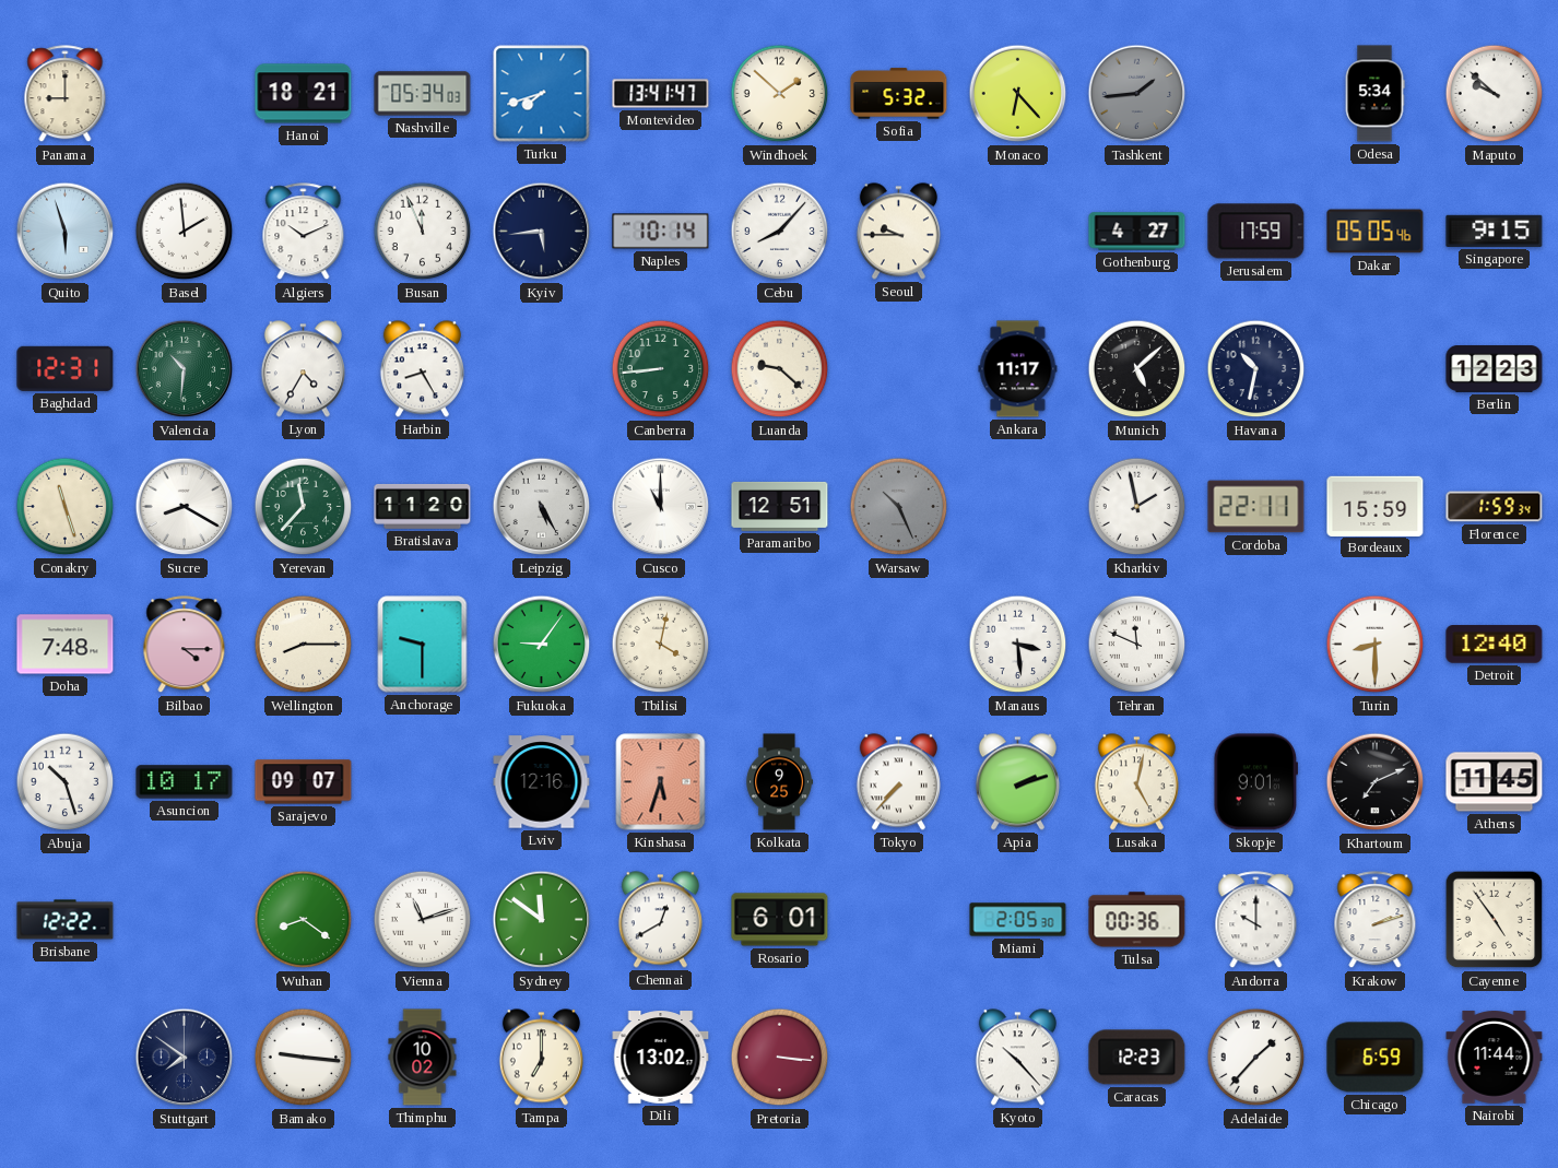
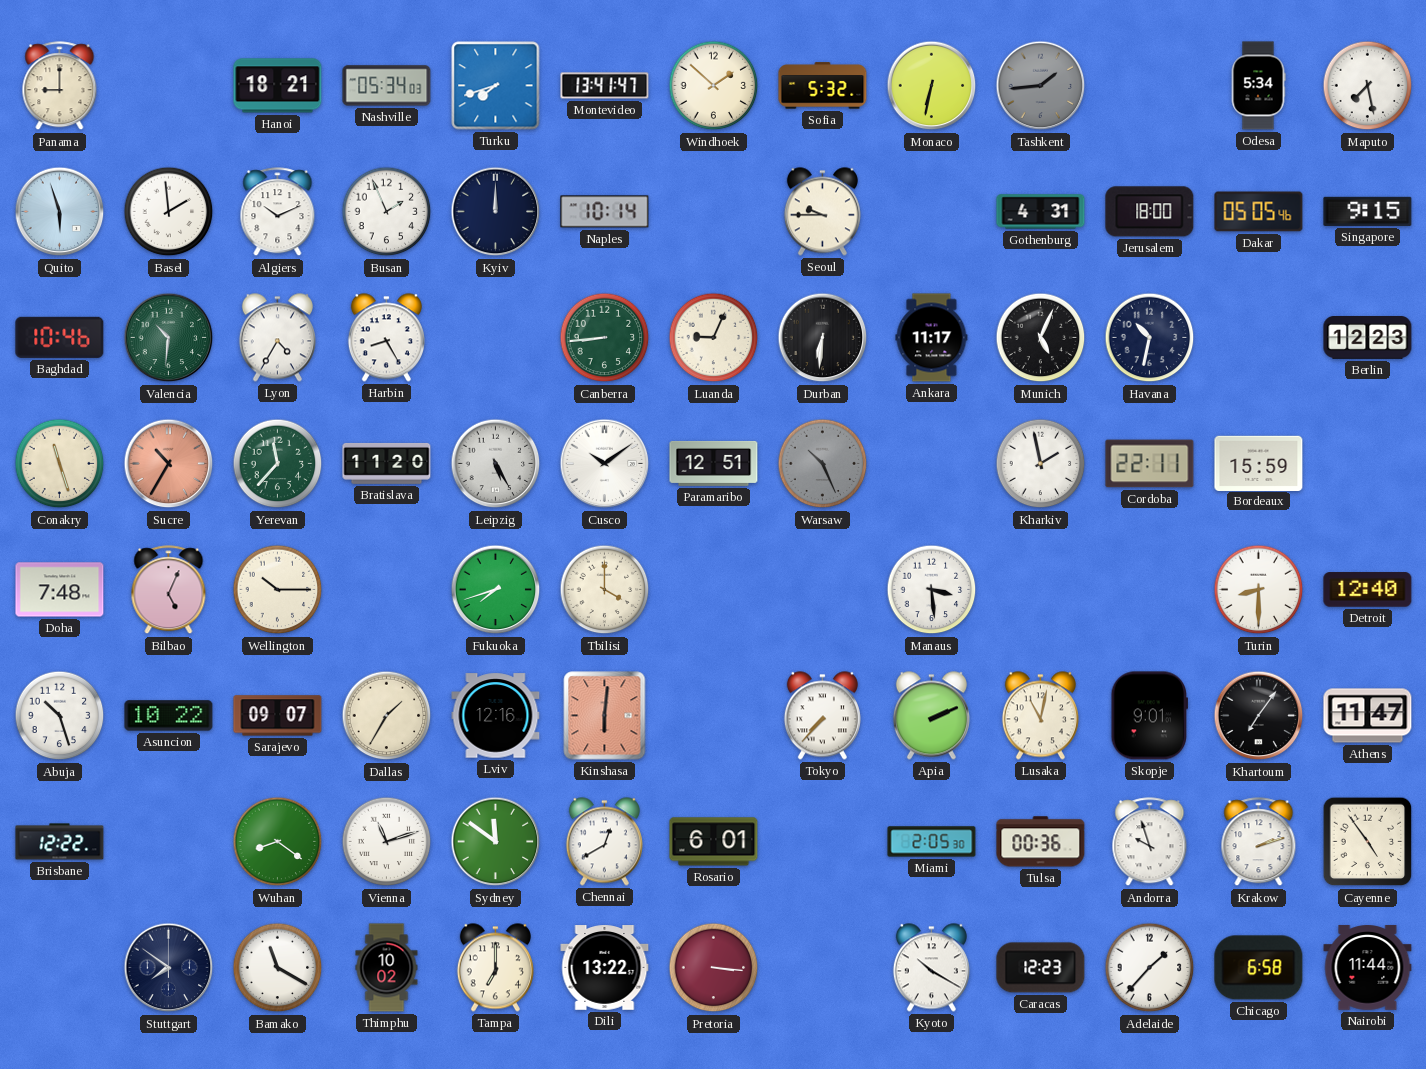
Monaco: 6:23 -> 6:32
Maputo: 9:52 -> 7:28
Busan: 11:56 -> 1:56
Kyiv: 5:44 -> 12:00
Cebu: 8:07 -> none
Gothenburg: 4:27 -> 4:31
Jerusalem: 17:59 -> 18:00
Baghdad: 12:31 -> 10:46
Luanda: 9:22 -> 9:04
Durban: none -> 6:31
Munich: 5:08 -> 5:04
Sucre: 8:20 -> 10:35
Sucre dial: white -> salmon
Cusco: 11:00 -> 10:09
Florence: 1:59 -> none
Bilbao: 4:15 -> 5:04
Wellington: 8:15 -> 10:15
Anchorage: 9:30 -> none
Fukuoka: 9:06 -> 7:42
Tbilisi: 4:02 -> 4:00
Tehran: 11:49 -> none
Asuncion: 10:17 -> 10:22
Dallas: none -> 1:35
Kinshasa: 5:33 -> 6:01
Kolkata: 9:25 -> none
Apia: 2:12 -> 2:11
Lusaka: 5:02 -> 11:02
Khartoum: 7:11 -> 7:06
Athens: 11:45 -> 11:47
Andorra: 10:00 -> 9:57
Bamako: 9:16 -> 11:20
Dili: 13:02 -> 13:22
Kyoto: 10:23 -> 10:20
Chicago: 6:59 -> 6:58
